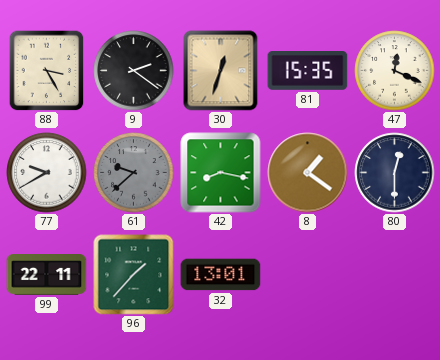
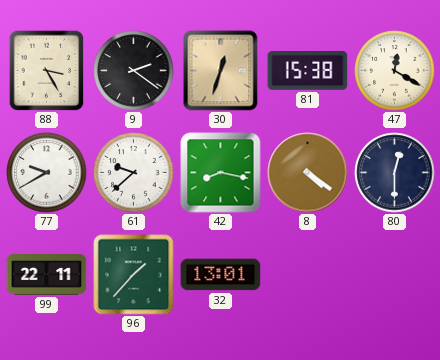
81: 15:35 -> 15:38
47: 12:19 -> 12:20
61 dial: grey -> white
8: 1:21 -> 4:21
